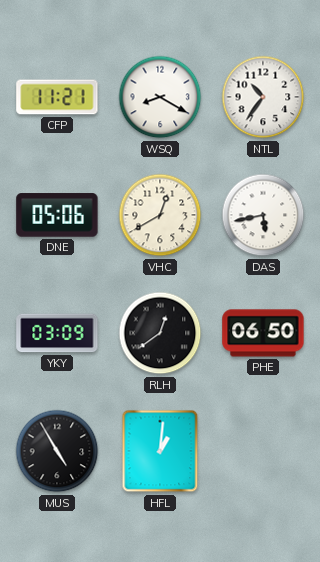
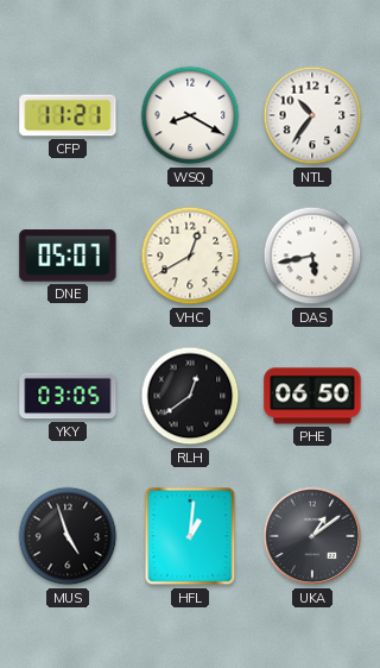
DNE: 05:06 -> 05:07
YKY: 03:09 -> 03:05
MUS: 4:55 -> 4:57
UKA: none -> 1:09
